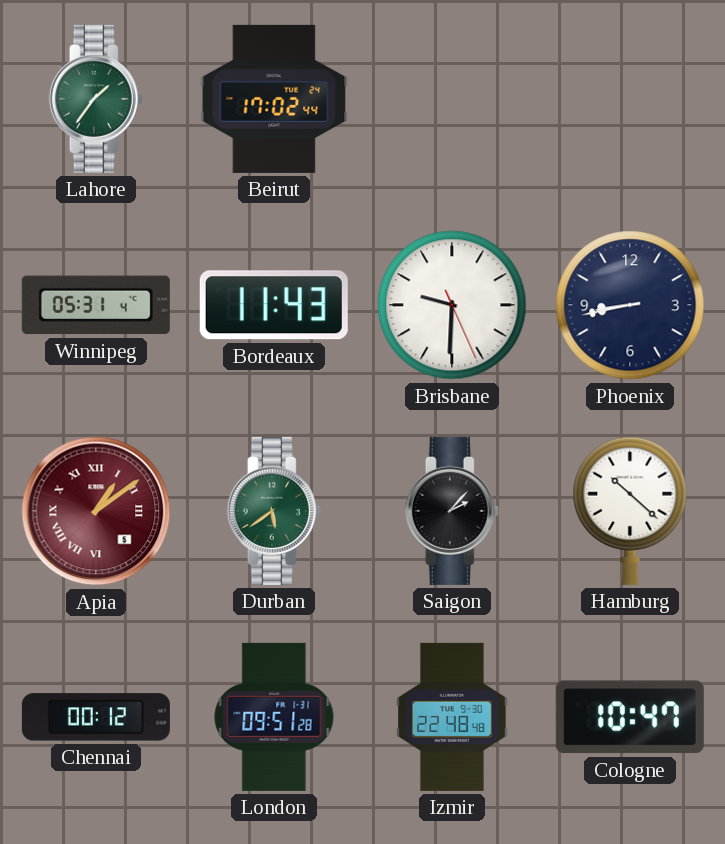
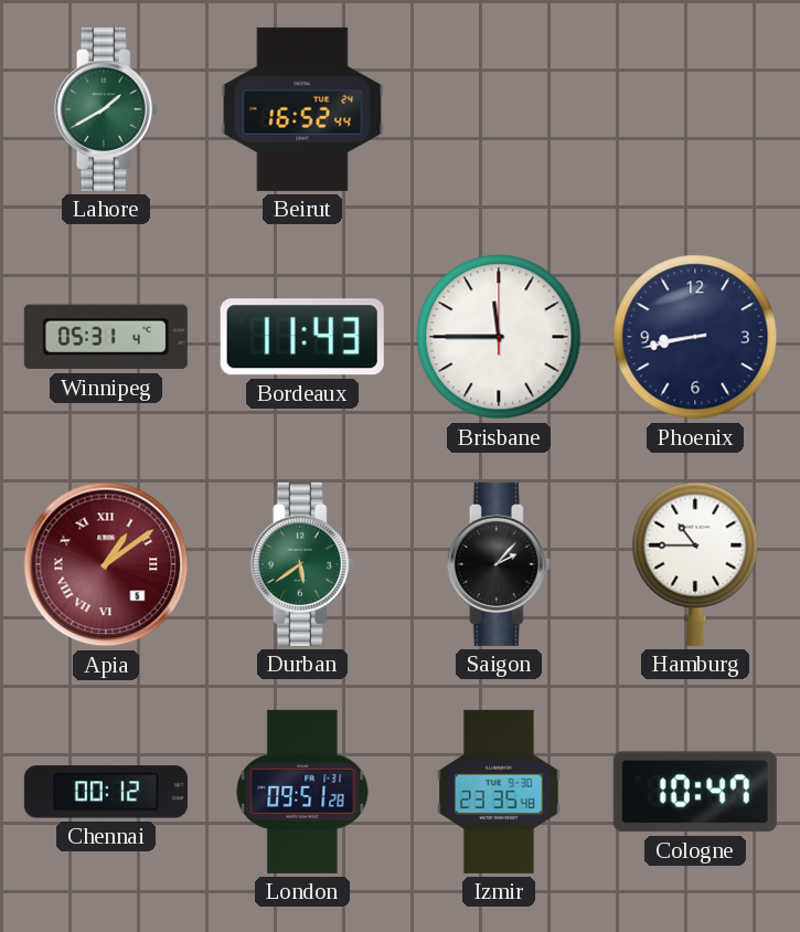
Lahore: 1:36 -> 1:40
Beirut: 17:02 -> 16:52
Brisbane: 9:30 -> 11:45
Hamburg: 10:22 -> 10:45
Izmir: 22:48 -> 23:35
